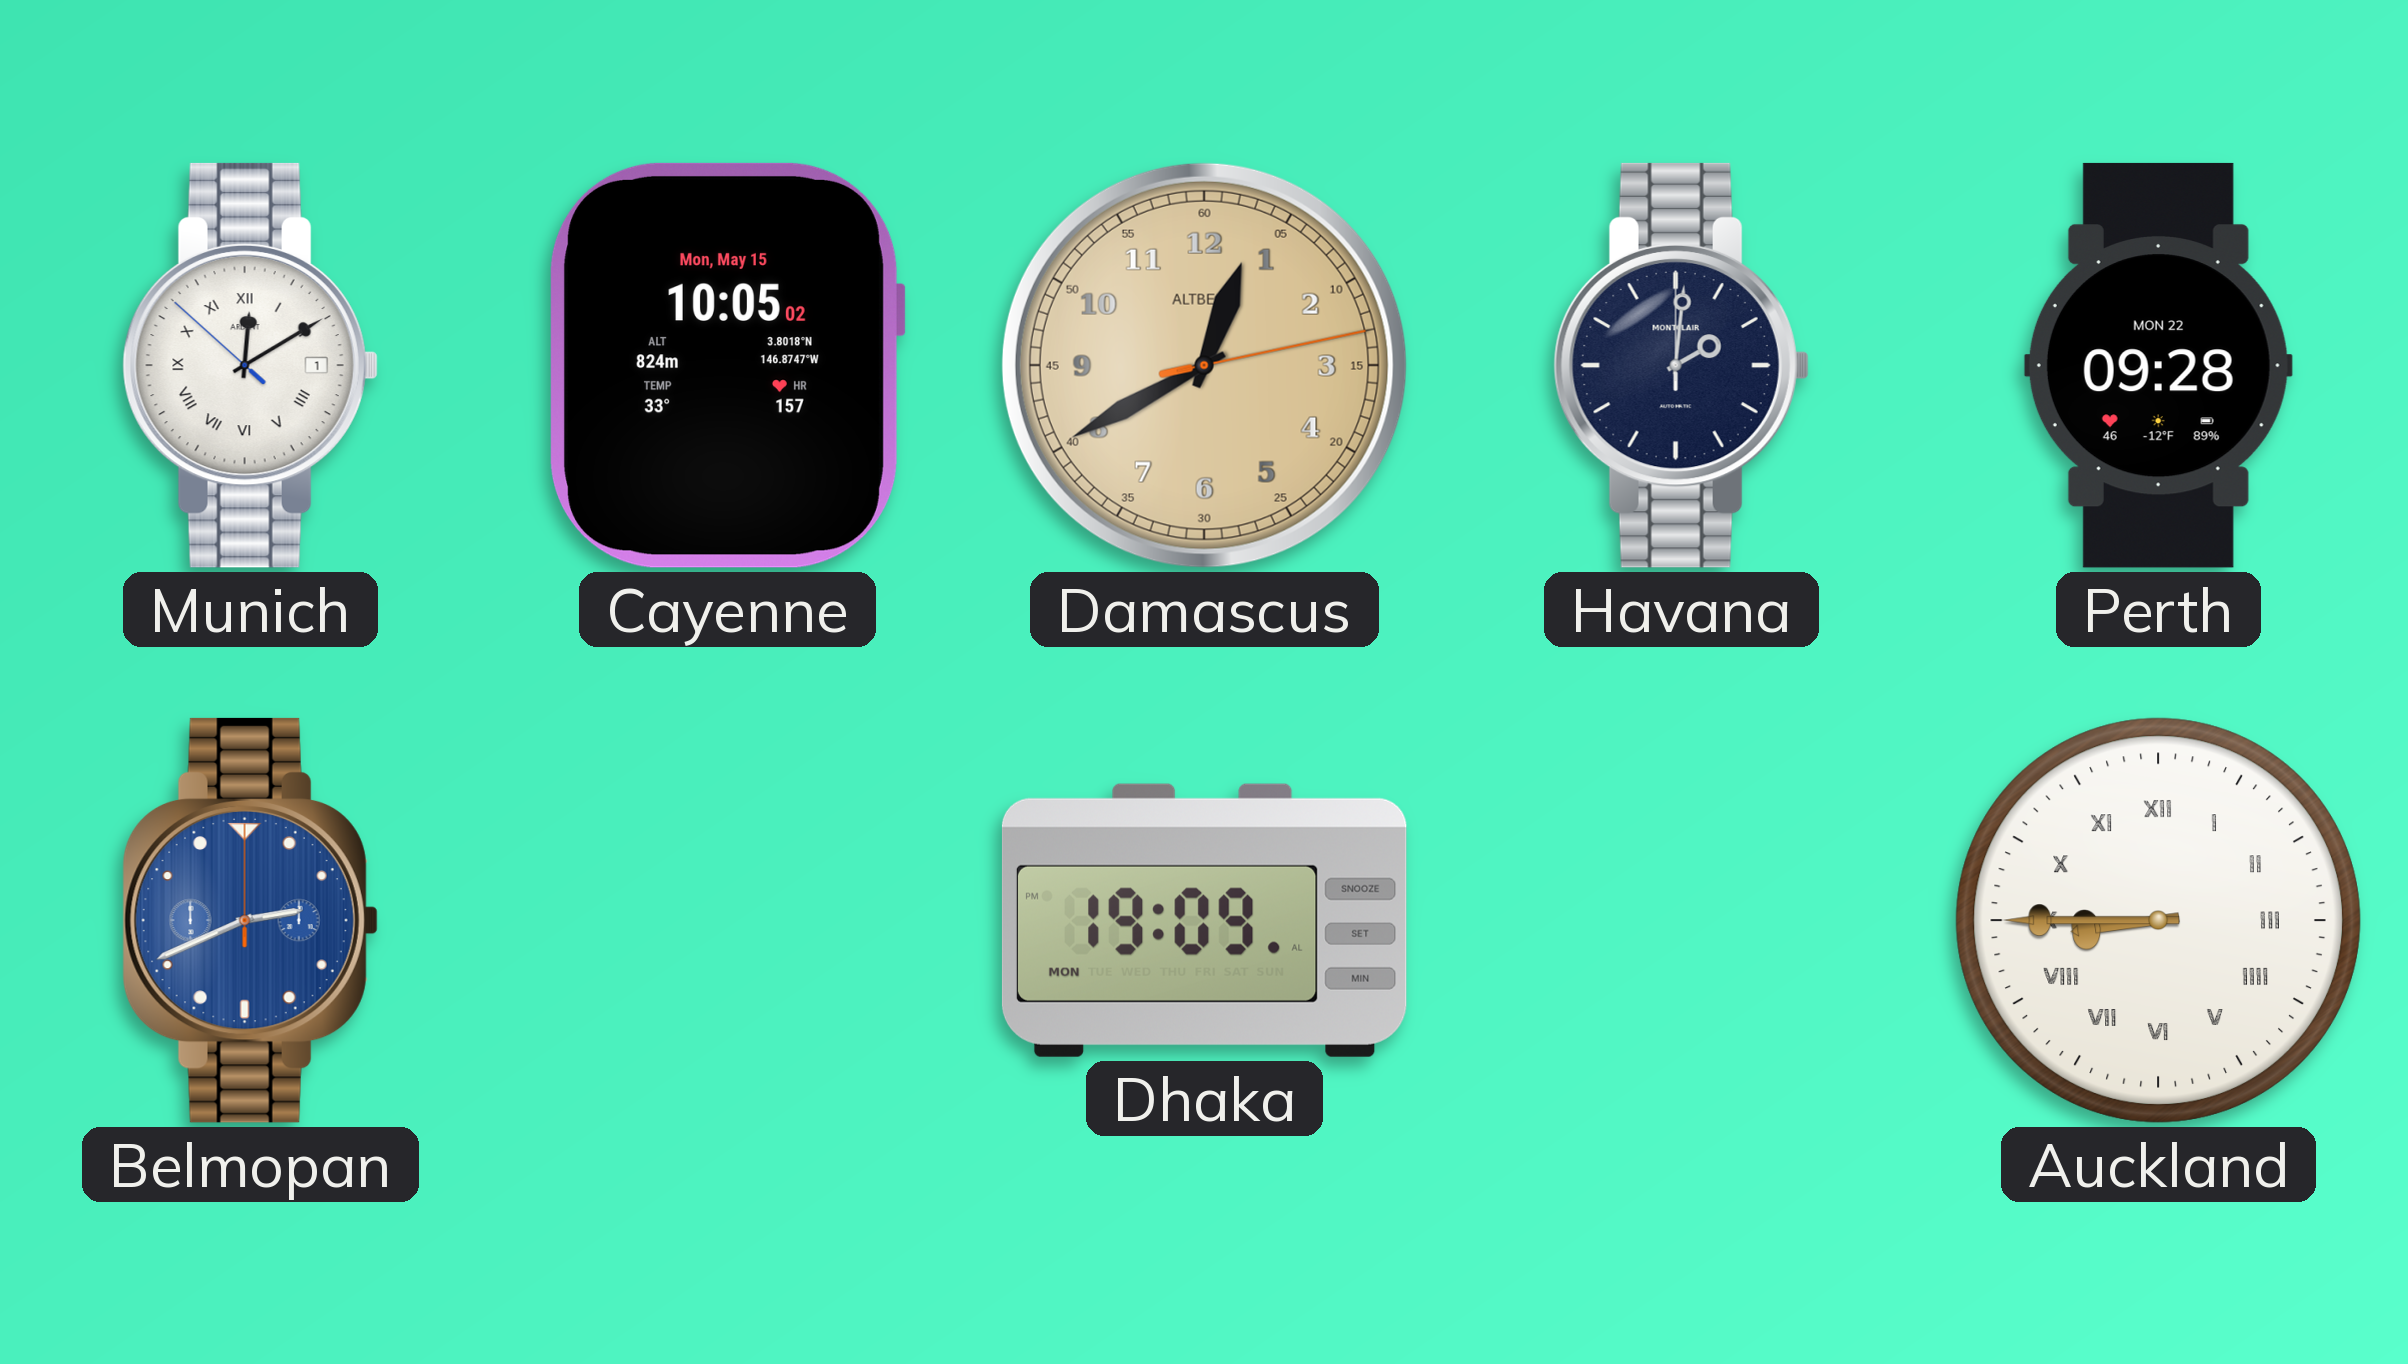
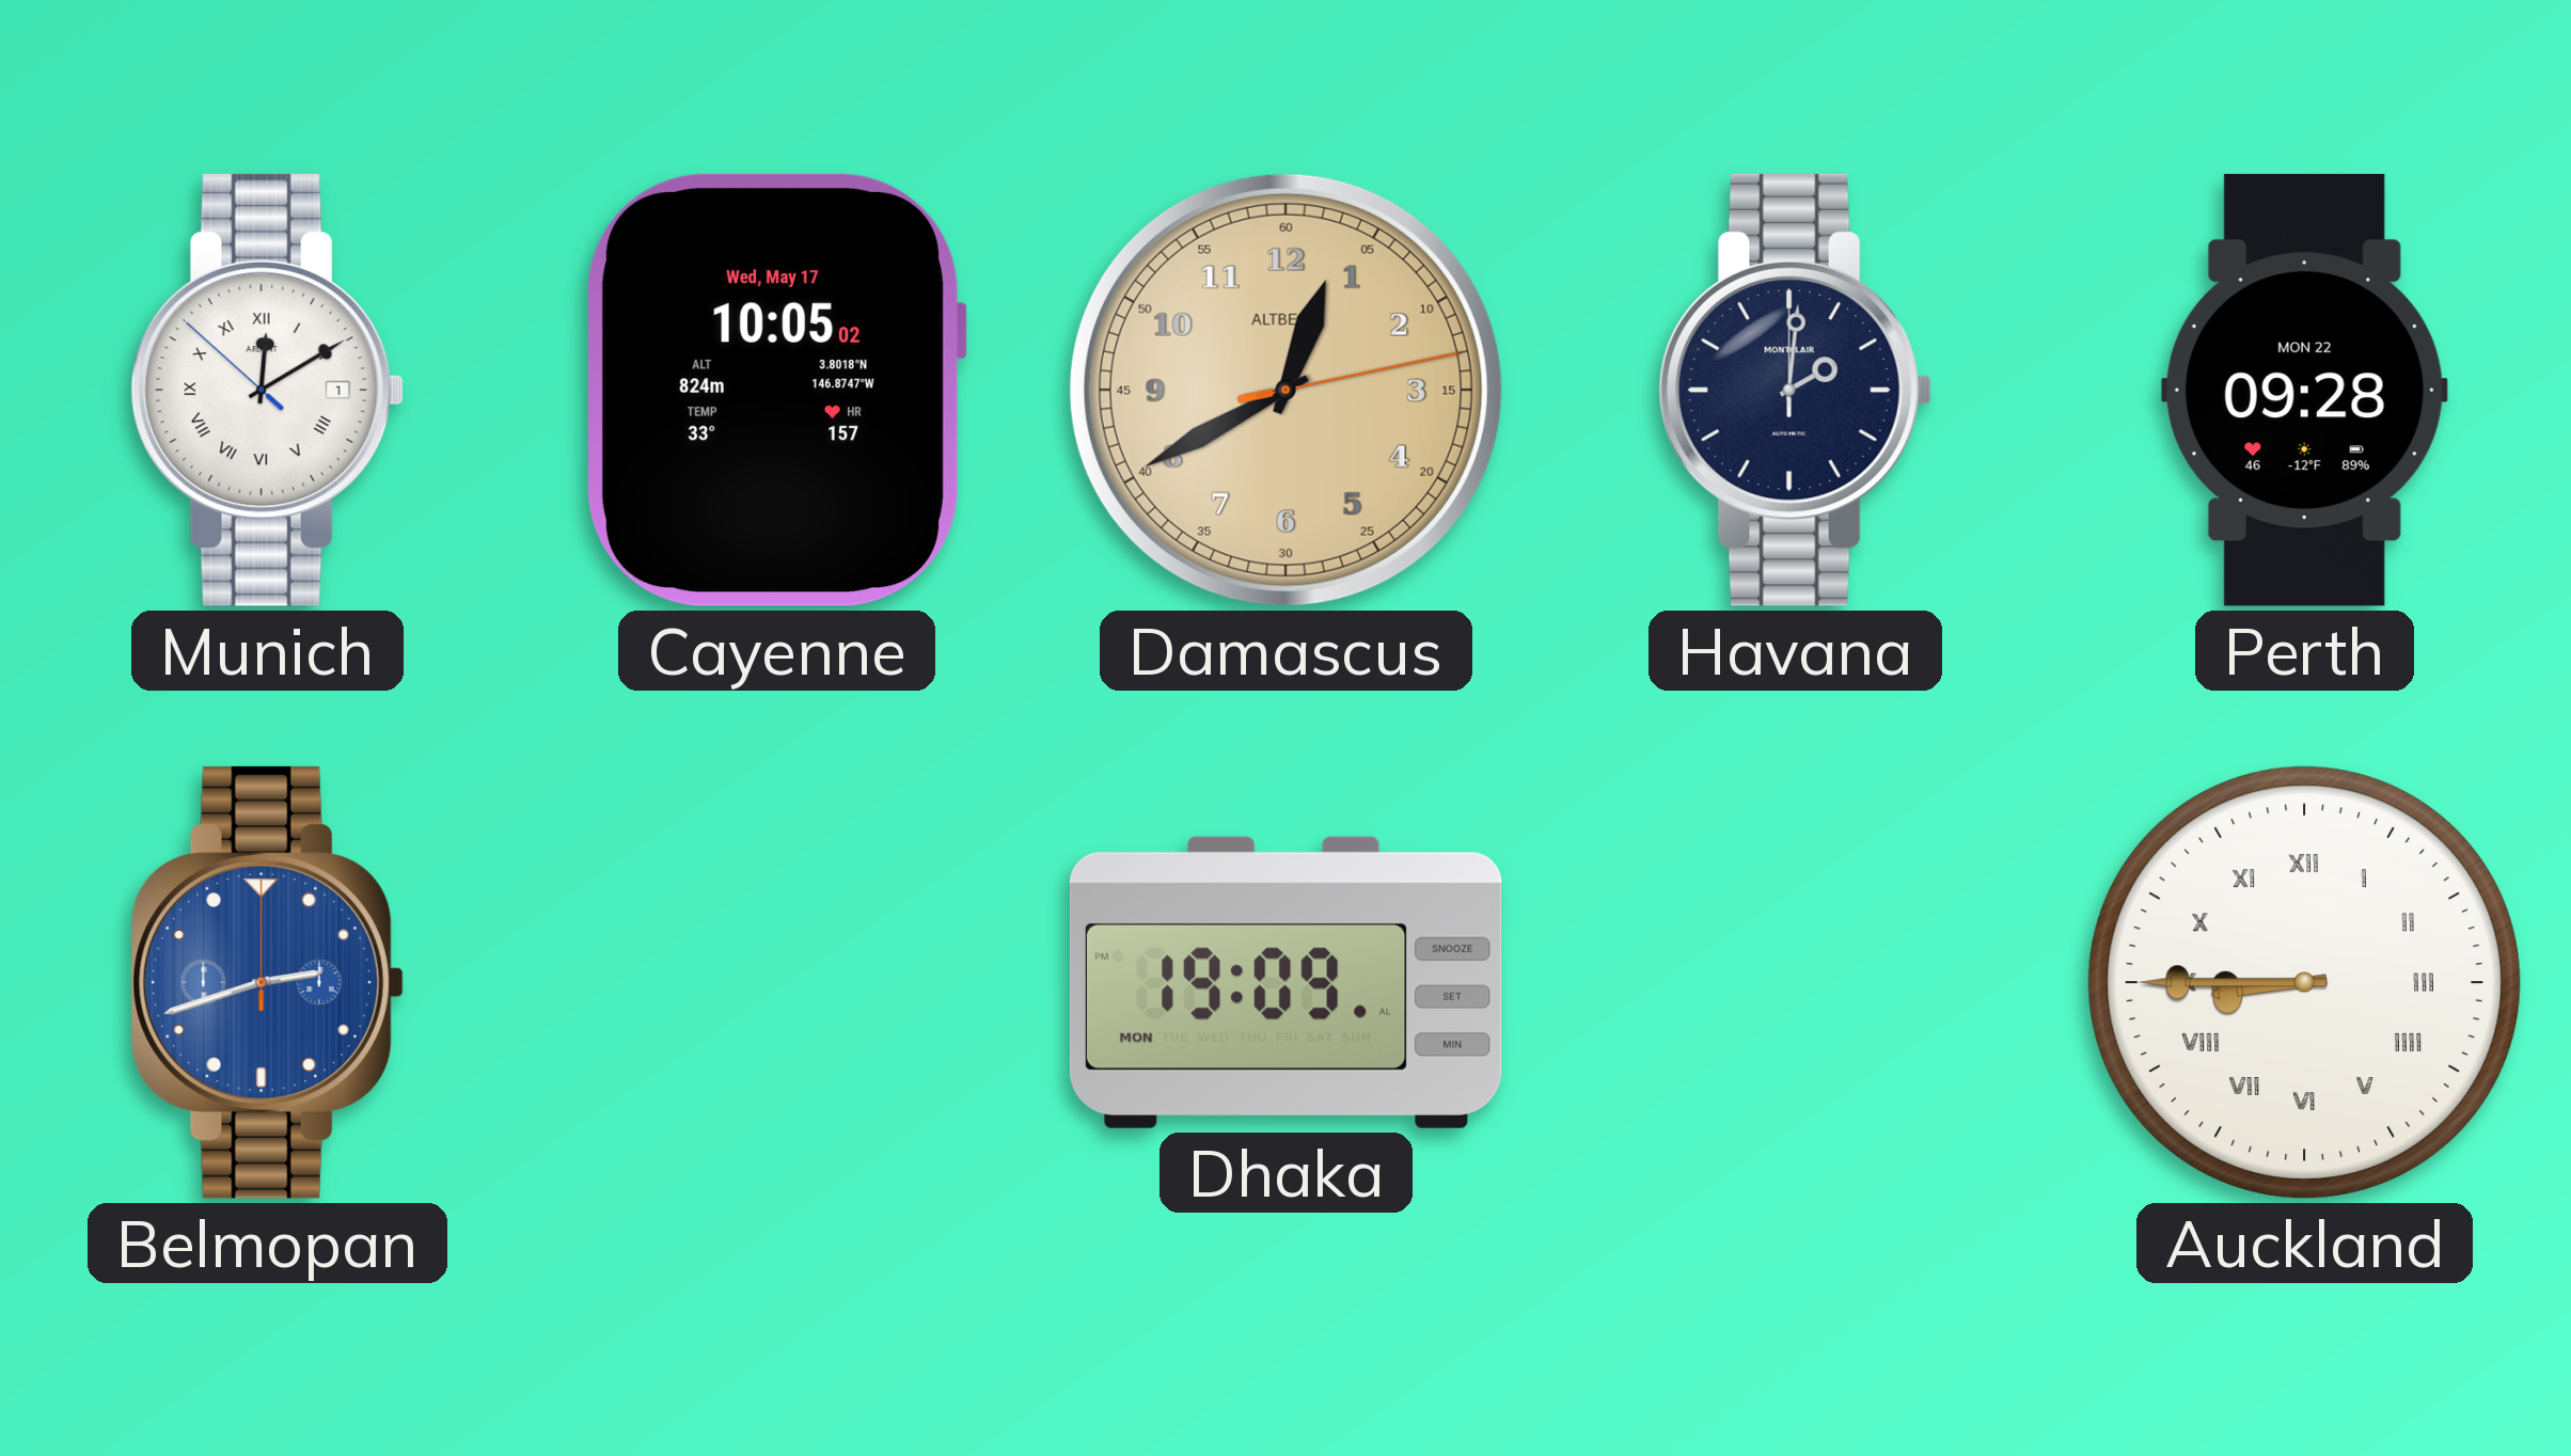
Cayenne date: Mon, May 15 -> Wed, May 17
Belmopan: 2:41 -> 2:42
